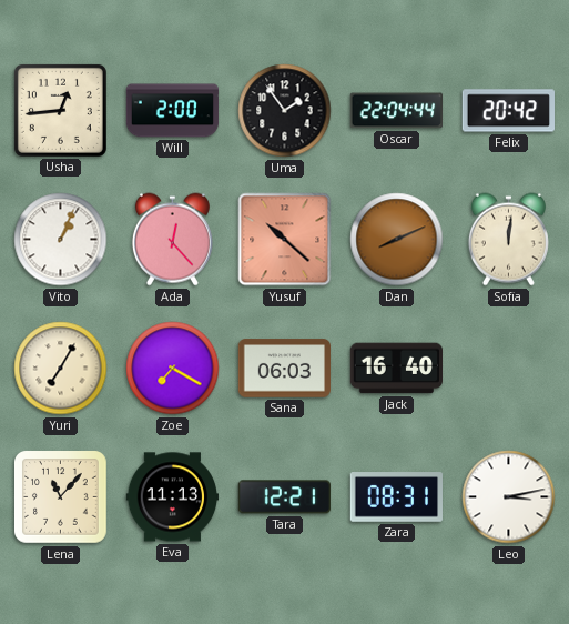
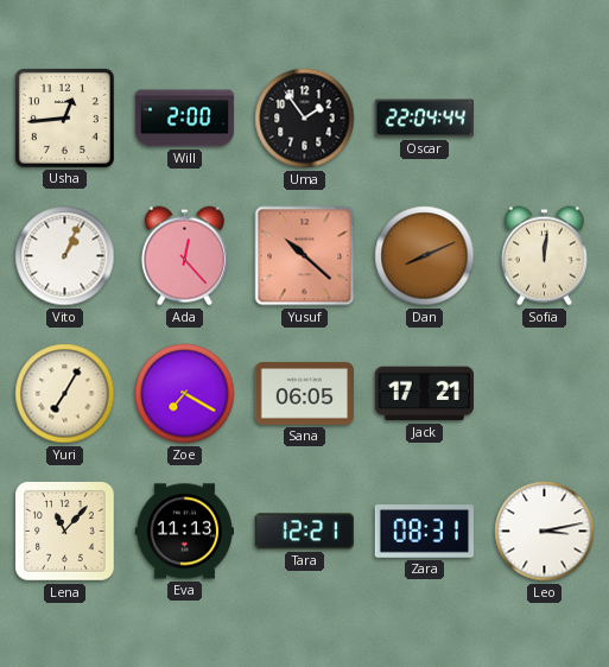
Felix: 20:42 -> none
Sana: 06:03 -> 06:05
Jack: 16:40 -> 17:21
